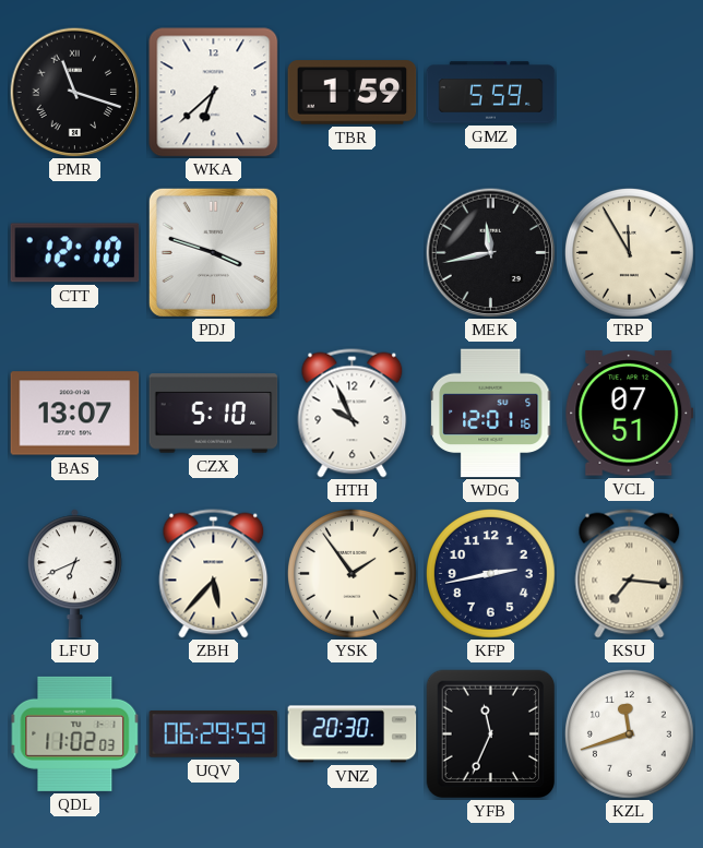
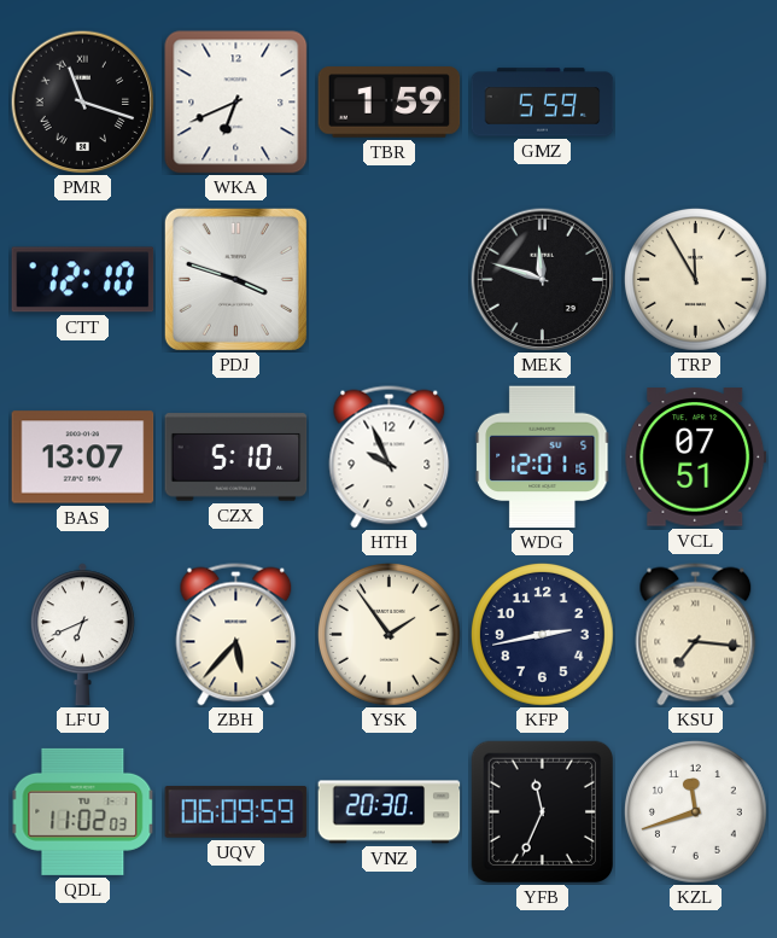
WKA: 6:38 -> 6:41
MEK: 11:43 -> 11:48
UQV: 06:29 -> 06:09
